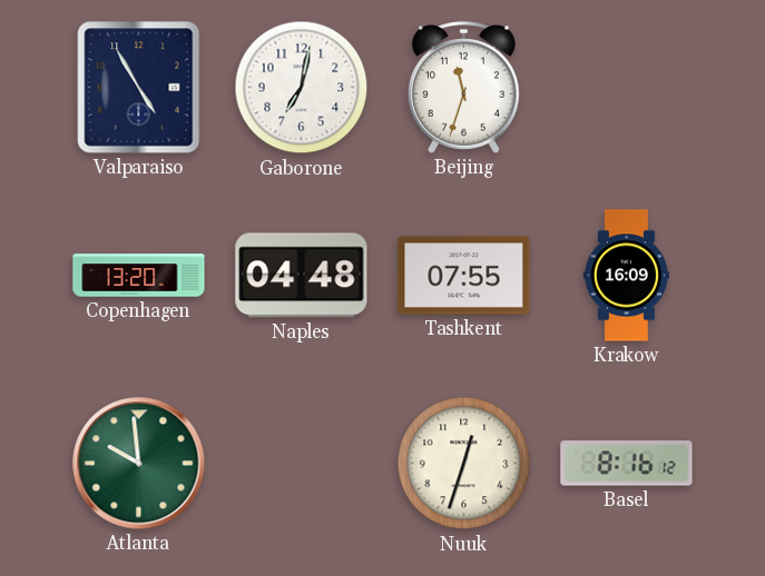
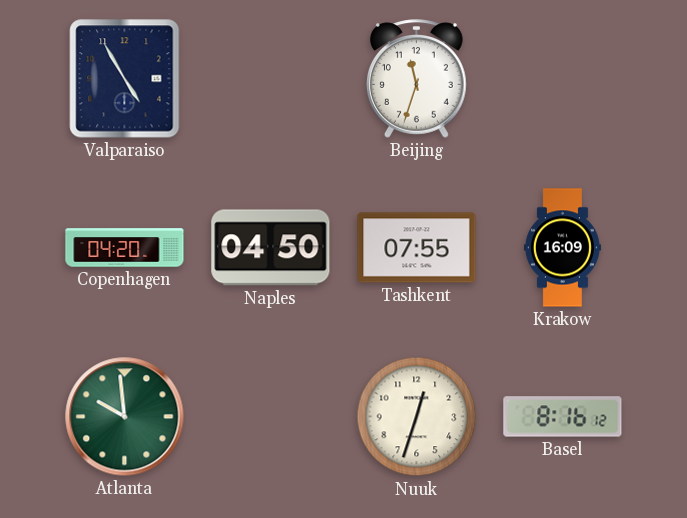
Gaborone: 7:02 -> none
Copenhagen: 13:20 -> 04:20
Naples: 04:48 -> 04:50
